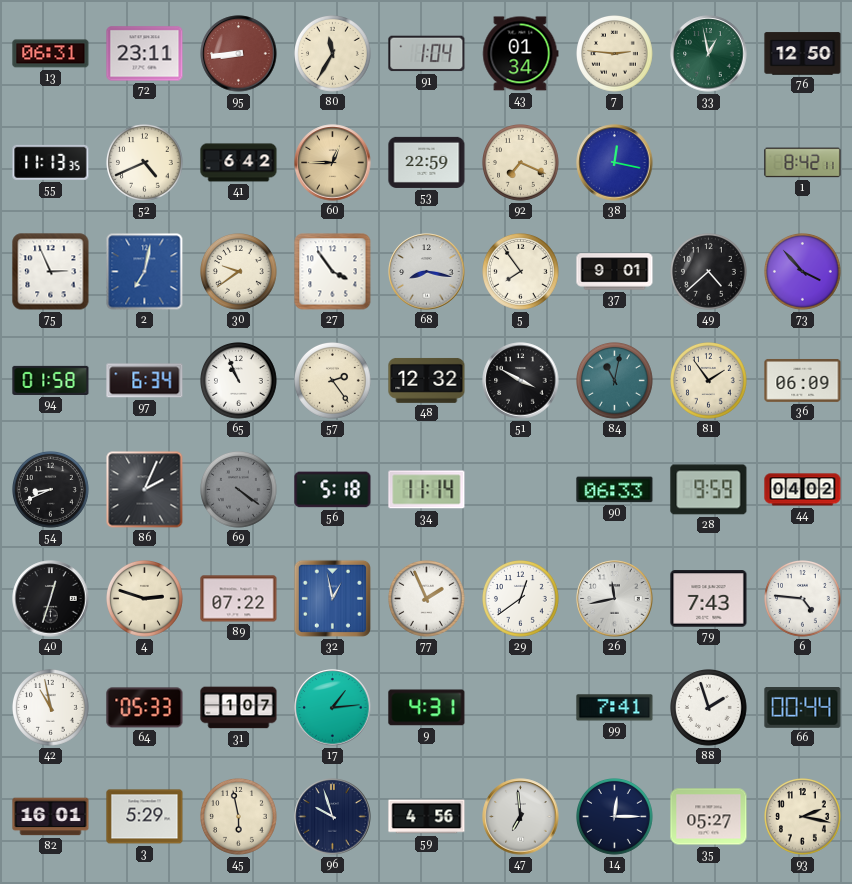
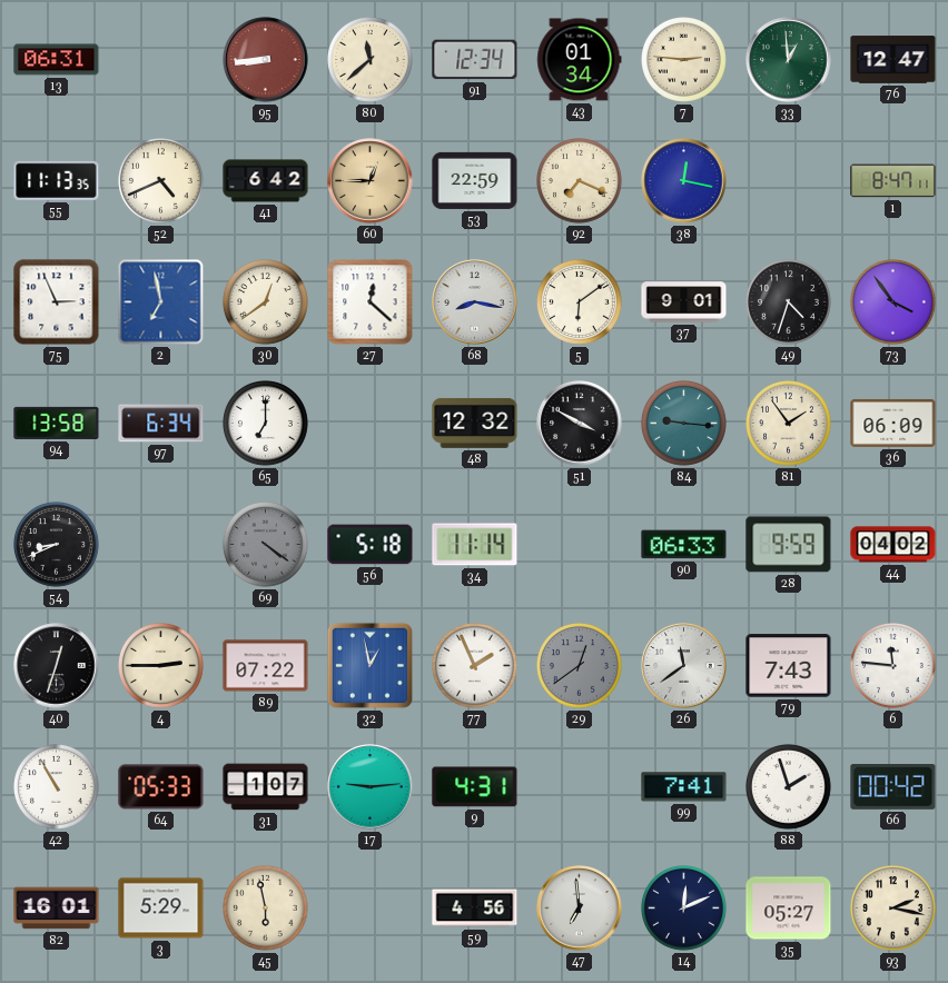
72: 23:11 -> none
80: 11:35 -> 11:38
91: 1:04 -> 12:34
33: 12:58 -> 12:59
76: 12:50 -> 12:47
1: 8:42 -> 8:47
2: 7:02 -> 6:58
30: 9:39 -> 12:39
27: 3:54 -> 12:22
5: 7:54 -> 6:09
49: 4:38 -> 4:33
73: 3:53 -> 3:54
94: 01:58 -> 13:58
65: 10:56 -> 7:00
57: 2:24 -> none
84: 11:02 -> 9:16
86: 2:04 -> none
4: 2:48 -> 2:45
29 dial: white -> grey
26: 11:43 -> 11:39
6: 4:46 -> 11:46
42: 10:58 -> 10:55
17: 1:14 -> 9:14
66: 00:44 -> 00:42
96: 9:57 -> none
14: 12:15 -> 12:11
